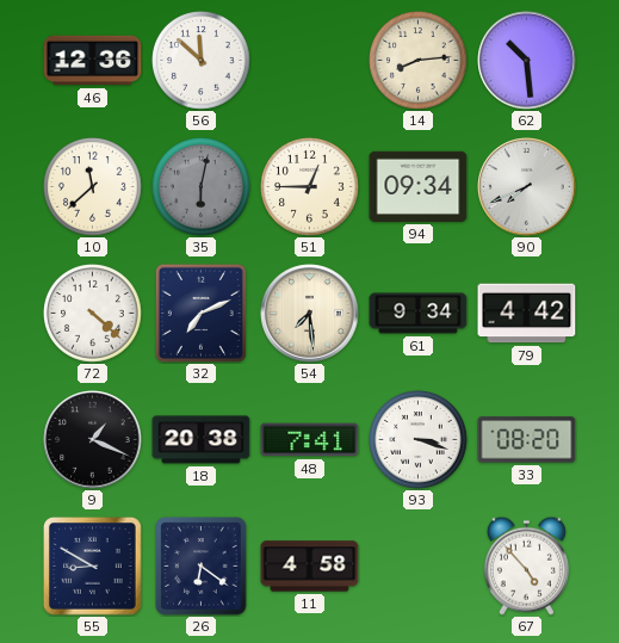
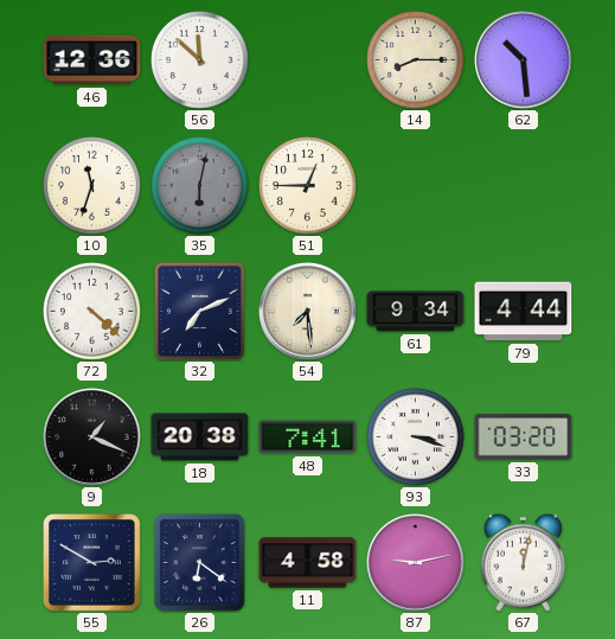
14: 8:14 -> 8:15
10: 11:38 -> 11:33
94: 09:34 -> none
90: 7:41 -> none
79: 4:42 -> 4:44
33: 08:20 -> 03:20
55: 8:50 -> 2:50
87: none -> 9:13
67: 4:53 -> 12:02
